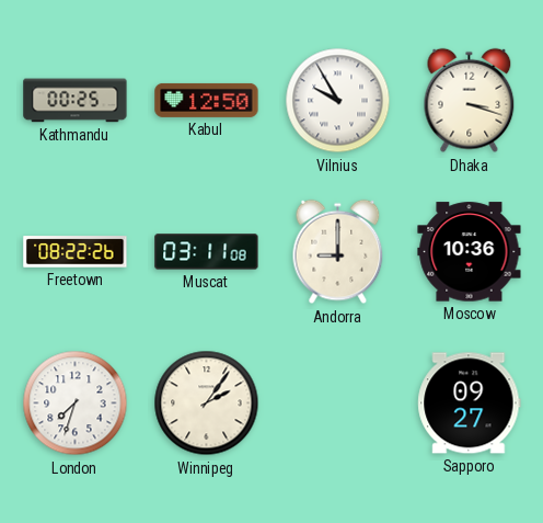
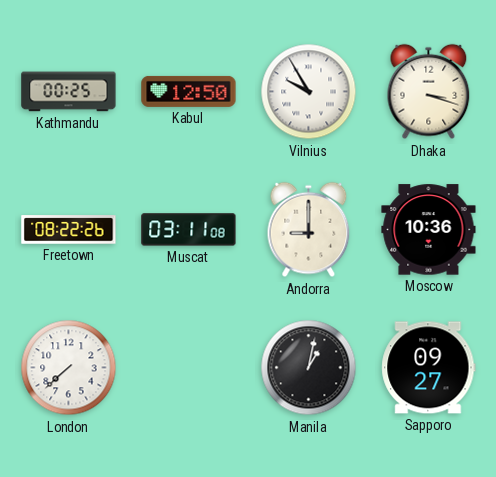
London: 7:33 -> 7:38
Winnipeg: 2:06 -> none
Manila: none -> 1:02
